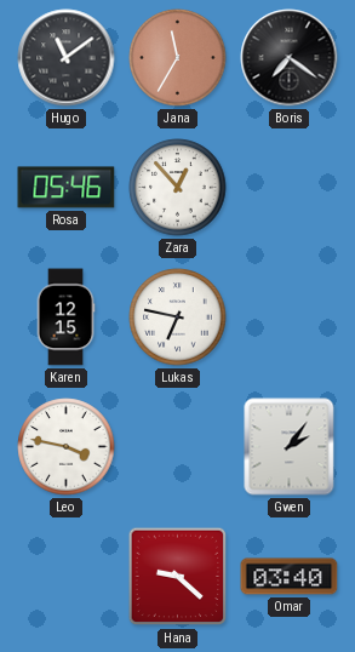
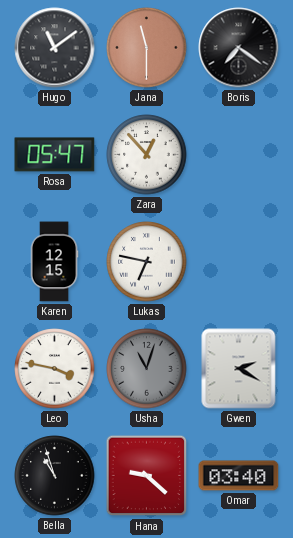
Jana: 11:35 -> 11:30
Rosa: 05:46 -> 05:47
Usha: none -> 11:03
Gwen: 2:06 -> 2:20
Bella: none -> 10:57
